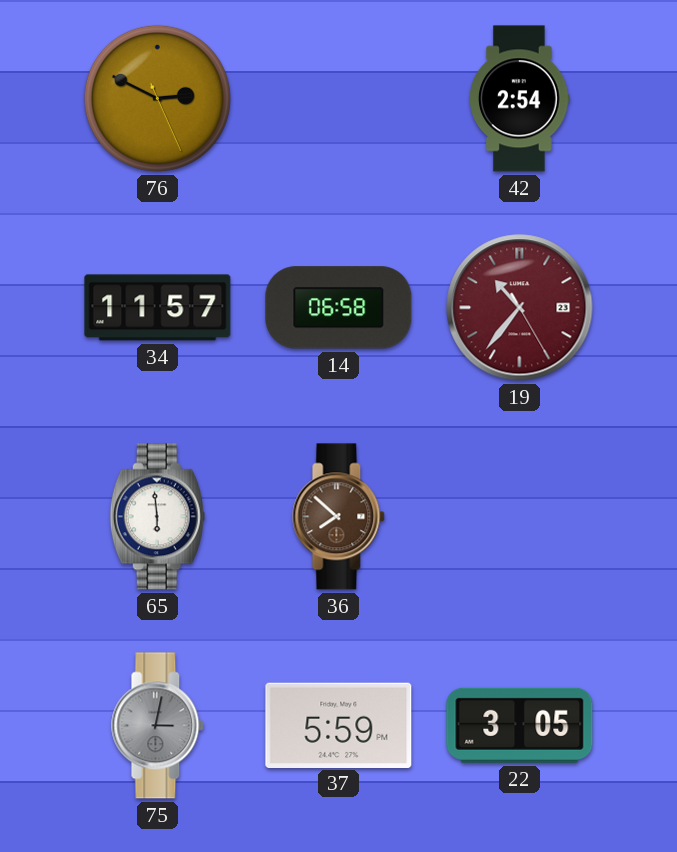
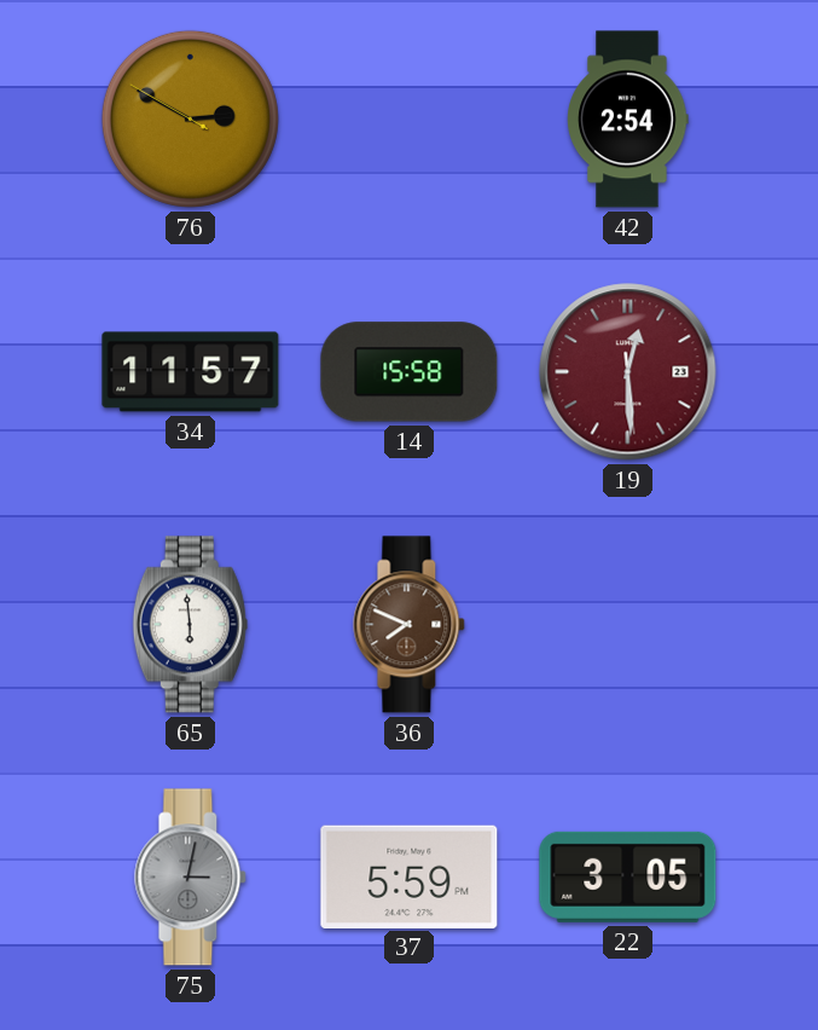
76: 2:49:26 -> 2:49:50
14: 06:58 -> 15:58
19: 10:36 -> 12:29
36: 7:52 -> 7:49
